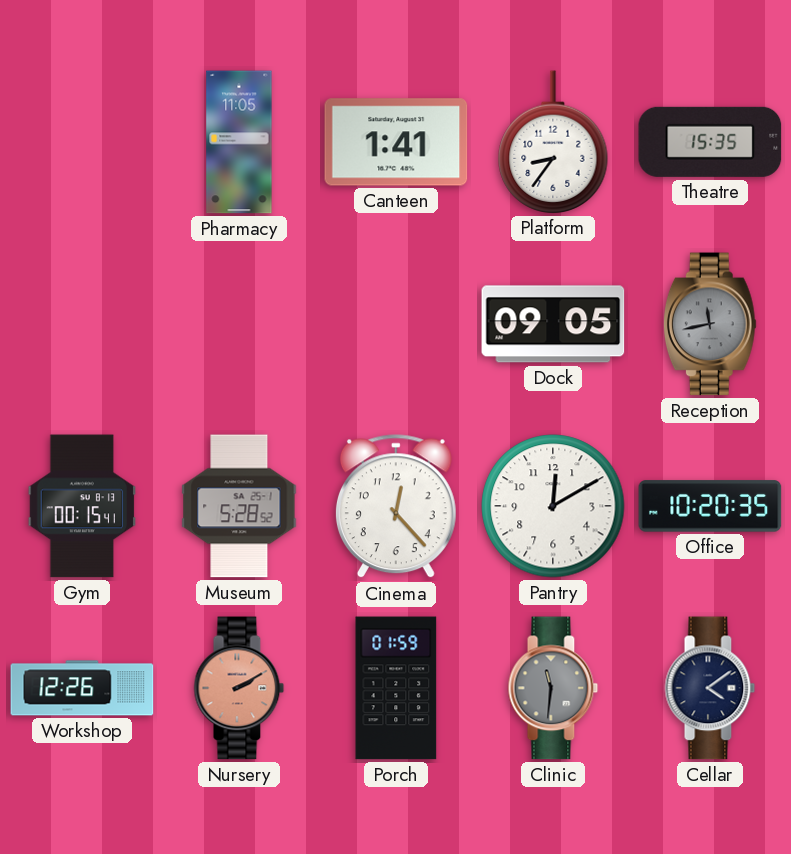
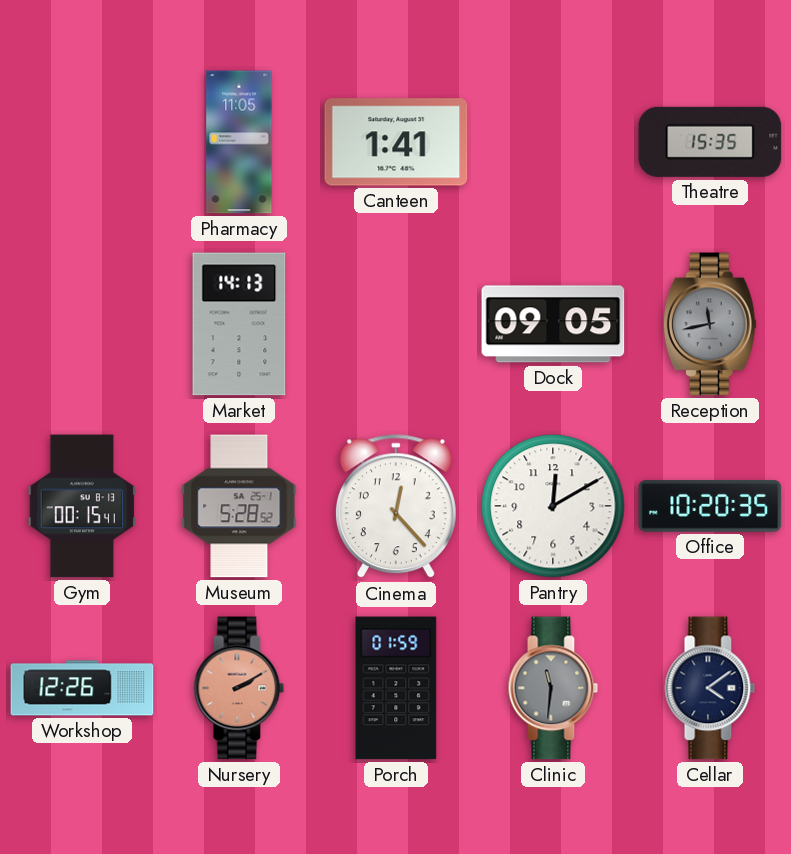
Platform: 8:36 -> none
Market: none -> 14:13
